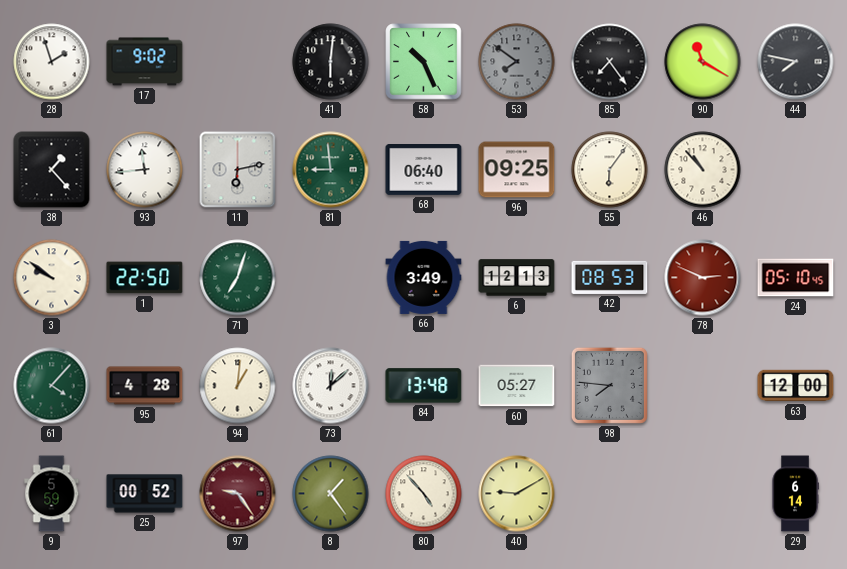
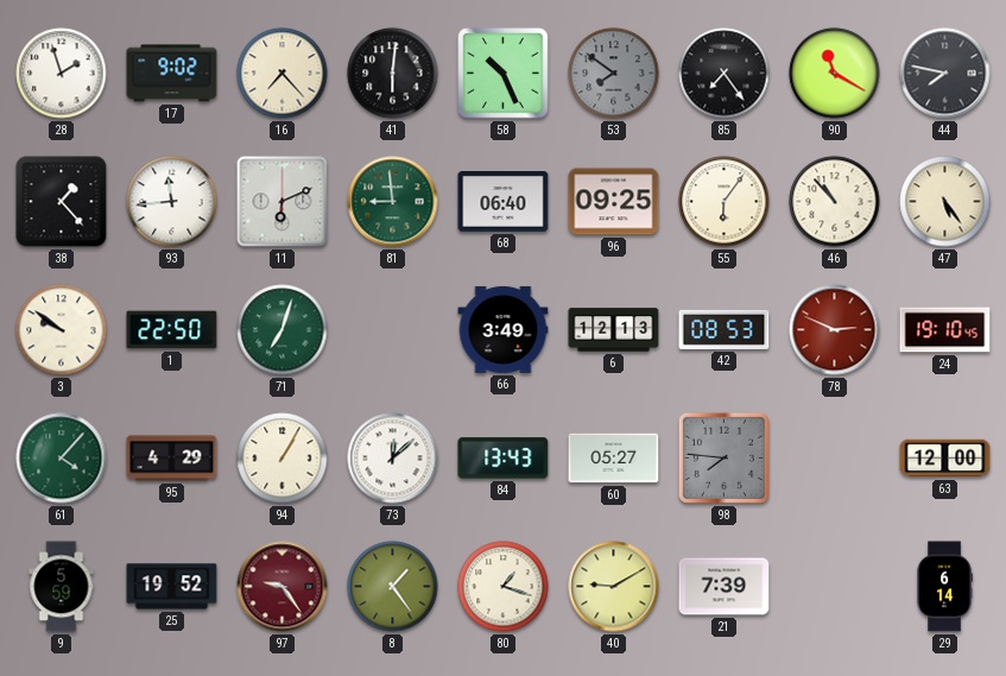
16: none -> 7:23
11: 6:13 -> 6:11
47: none -> 5:24
24: 05:10 -> 19:10
95: 4:28 -> 4:29
94: 1:01 -> 1:05
84: 13:48 -> 13:43
25: 00:52 -> 19:52
80: 4:53 -> 1:18
21: none -> 7:39
